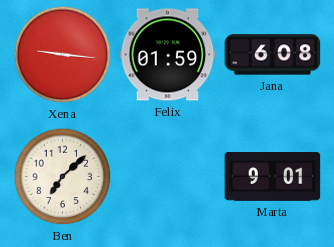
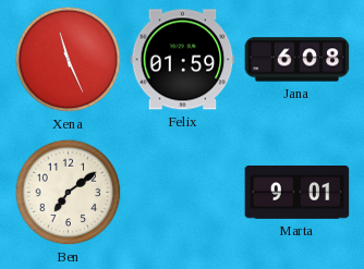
Xena: 9:16 -> 11:26
Ben: 7:08 -> 7:09
